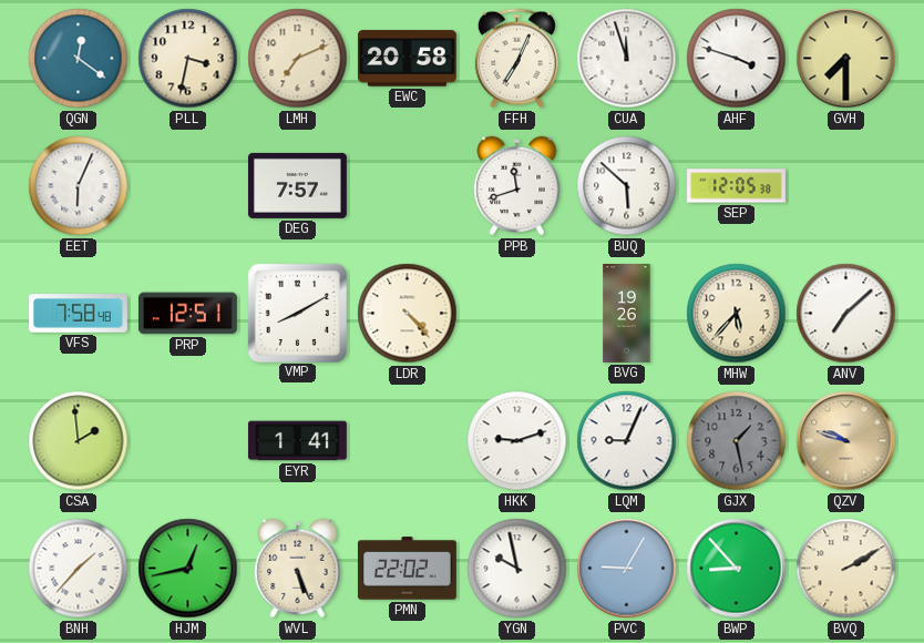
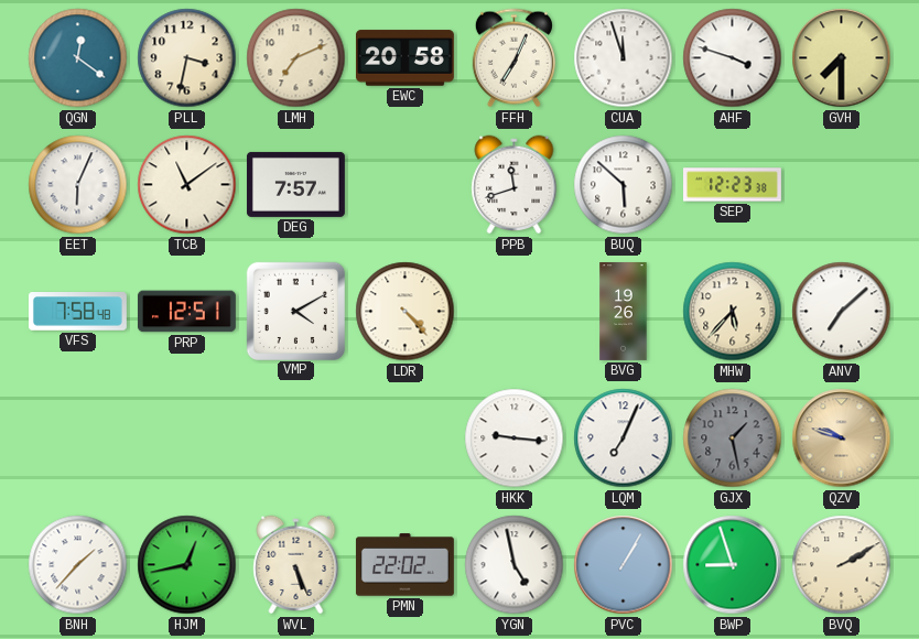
TCB: none -> 11:09
SEP: 12:05 -> 12:23
VMP: 8:10 -> 4:10
CSA: 1:59 -> none
EYR: 1:41 -> none
HKK: 9:12 -> 9:16
LQM: 9:04 -> 7:04
YGN: 9:58 -> 4:58
PVC: 9:05 -> 1:05
BWP: 8:53 -> 8:57
